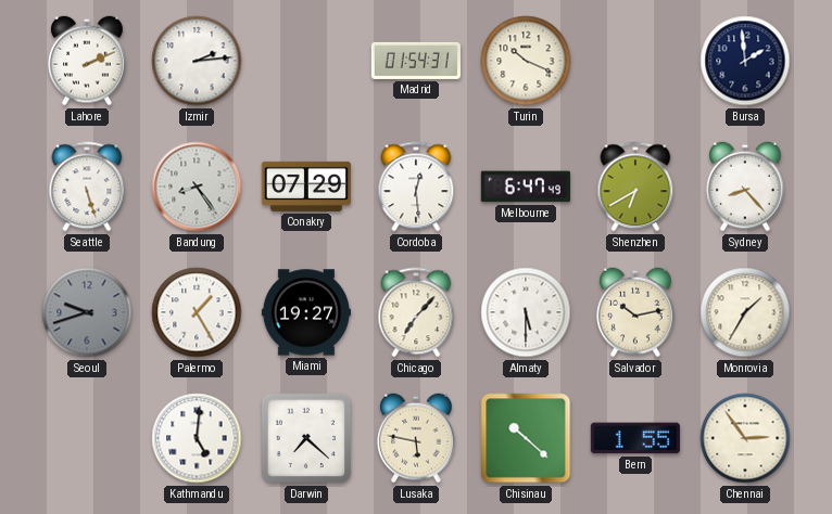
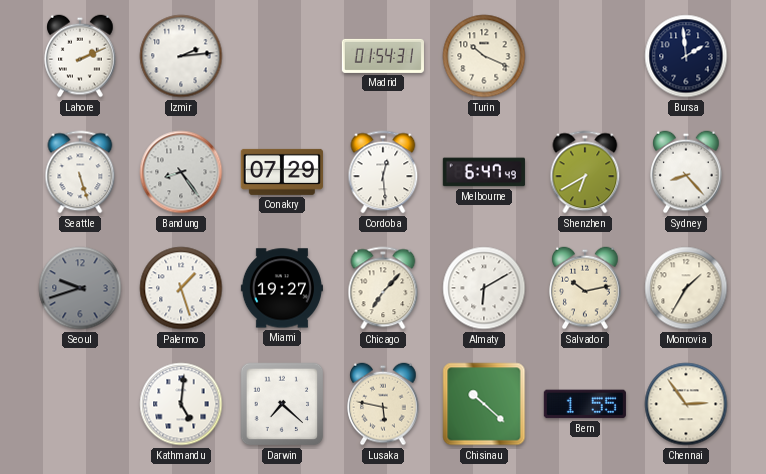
Palermo: 1:25 -> 1:27
Almaty: 5:30 -> 6:10
